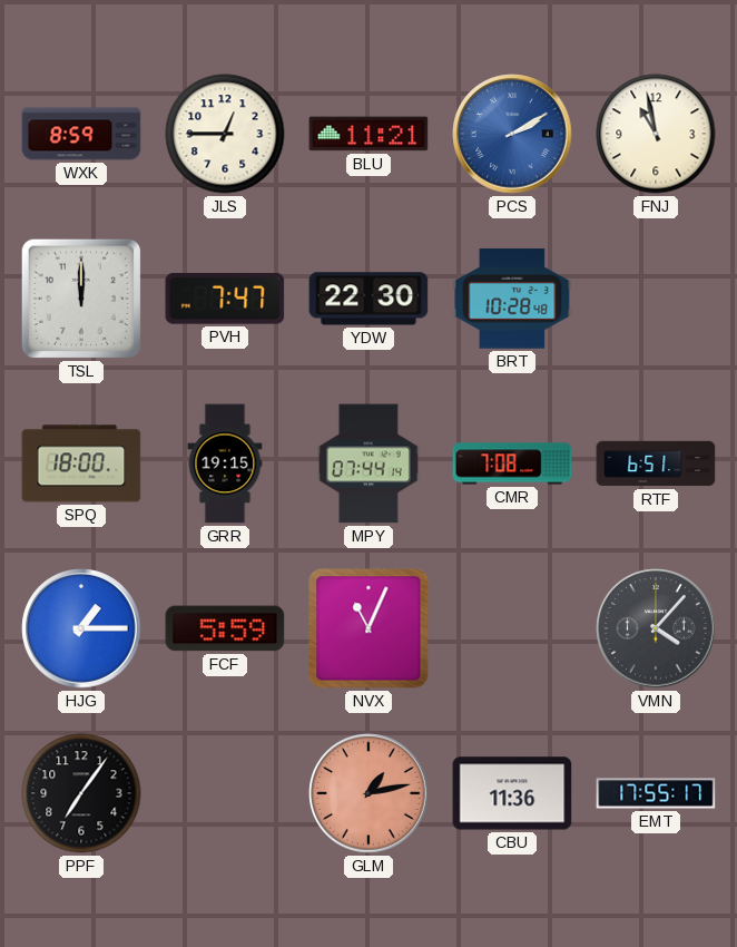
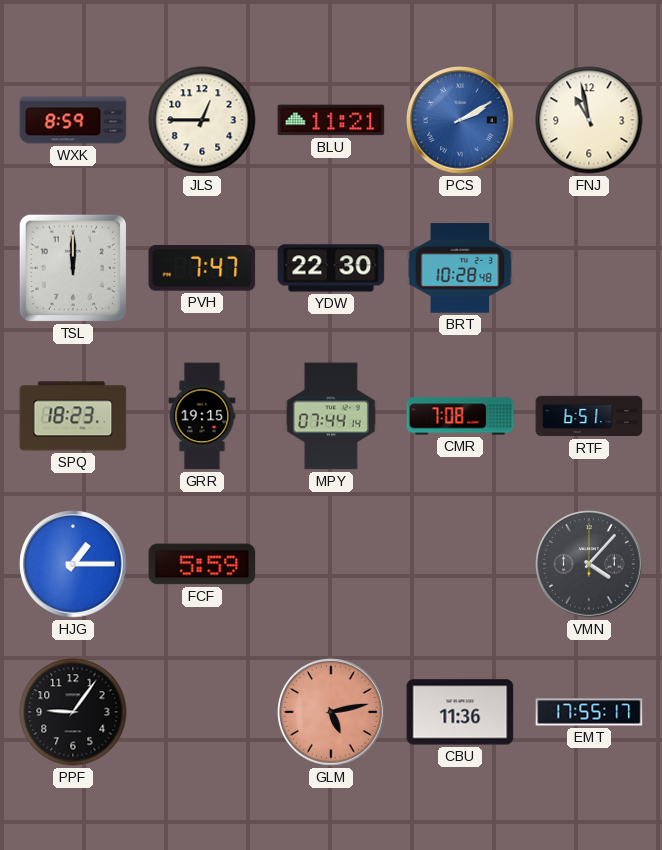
SPQ: 18:00 -> 18:23
NVX: 11:04 -> none
PPF: 7:06 -> 9:06
GLM: 1:13 -> 5:13
